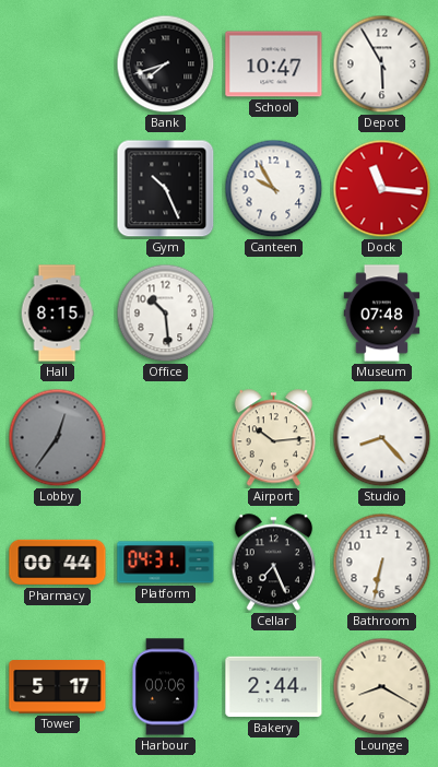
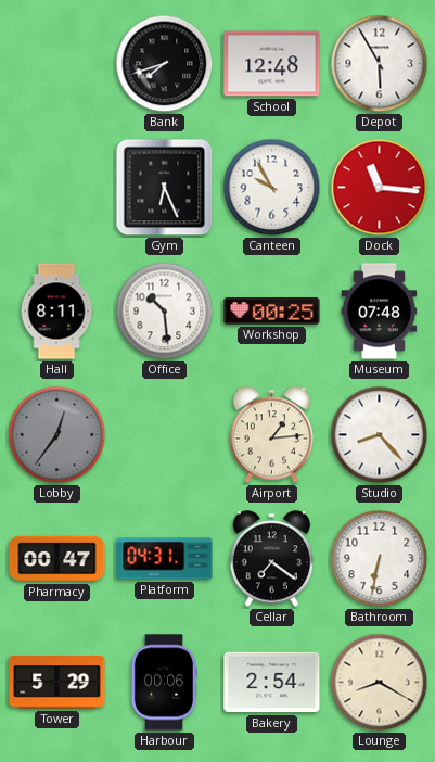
School: 10:47 -> 12:48
Gym: 10:26 -> 6:26
Hall: 8:15 -> 8:11
Workshop: none -> 00:25
Airport: 10:14 -> 1:14
Pharmacy: 00:44 -> 00:47
Cellar: 7:26 -> 7:21
Tower: 5:17 -> 5:29
Bakery: 2:44 -> 2:54
